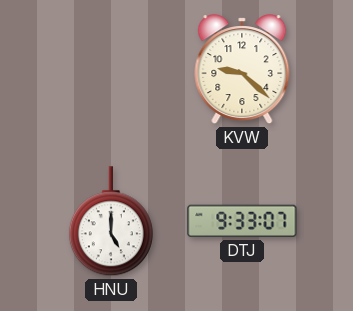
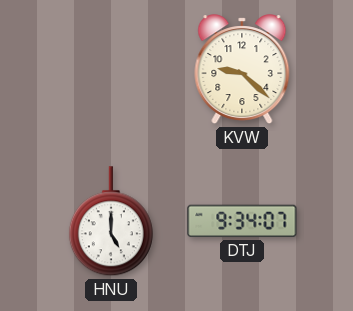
DTJ: 9:33 -> 9:34
